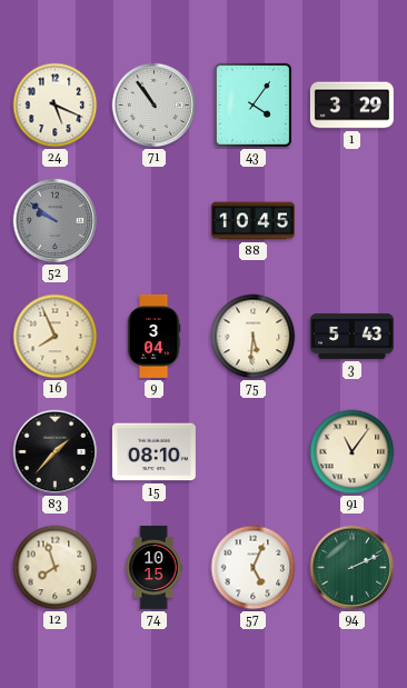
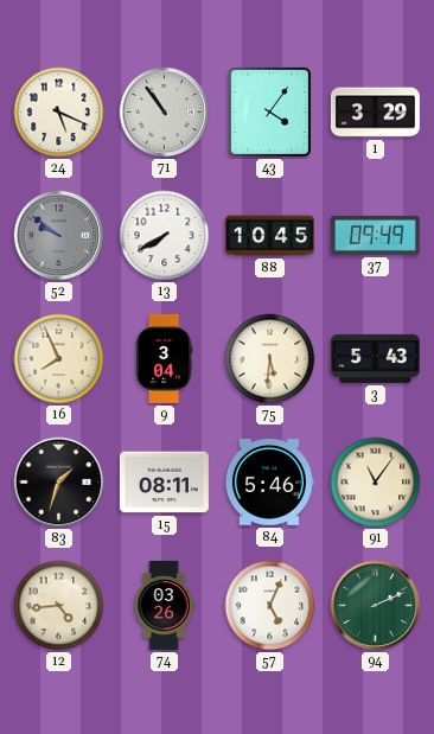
13: none -> 7:40
37: none -> 09:49
83: 1:37 -> 1:33
15: 08:10 -> 08:11
84: none -> 5:46
12: 7:57 -> 4:44
74: 10:15 -> 03:26
